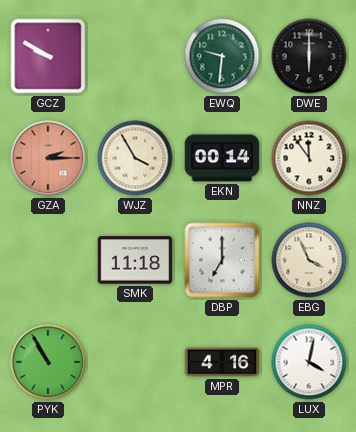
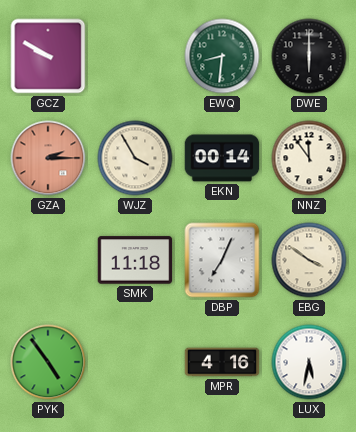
EWQ: 9:31 -> 8:31
DBP: 7:00 -> 7:04
EBG: 3:56 -> 3:51
PYK: 10:55 -> 4:54
LUX: 4:02 -> 5:32
